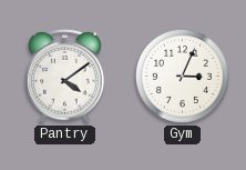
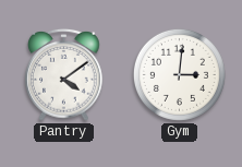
Gym: 3:04 -> 3:01
